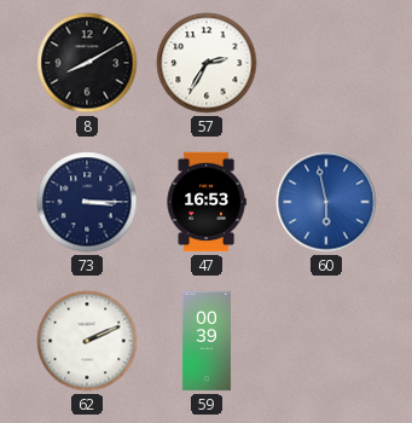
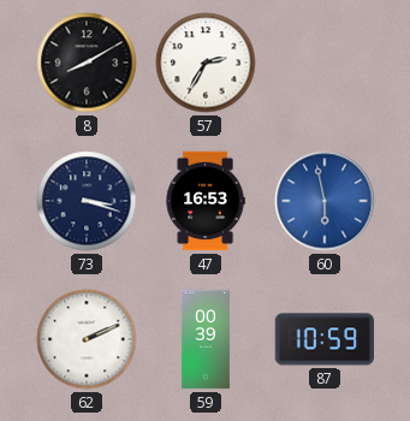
73: 3:15 -> 3:18
87: none -> 10:59
